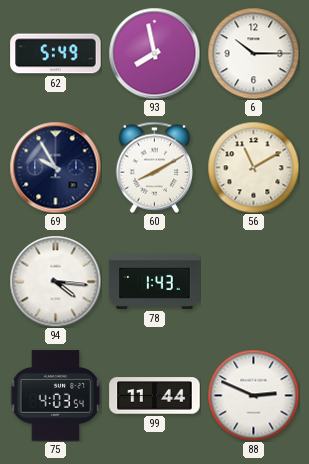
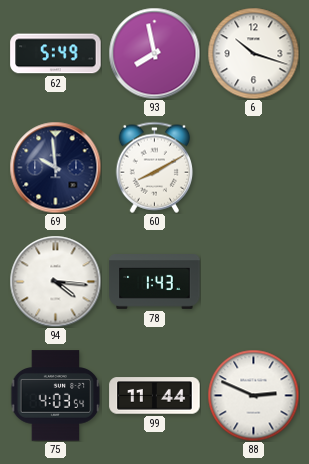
6: 10:15 -> 10:18
69: 9:55 -> 9:59
56: 11:10 -> none
